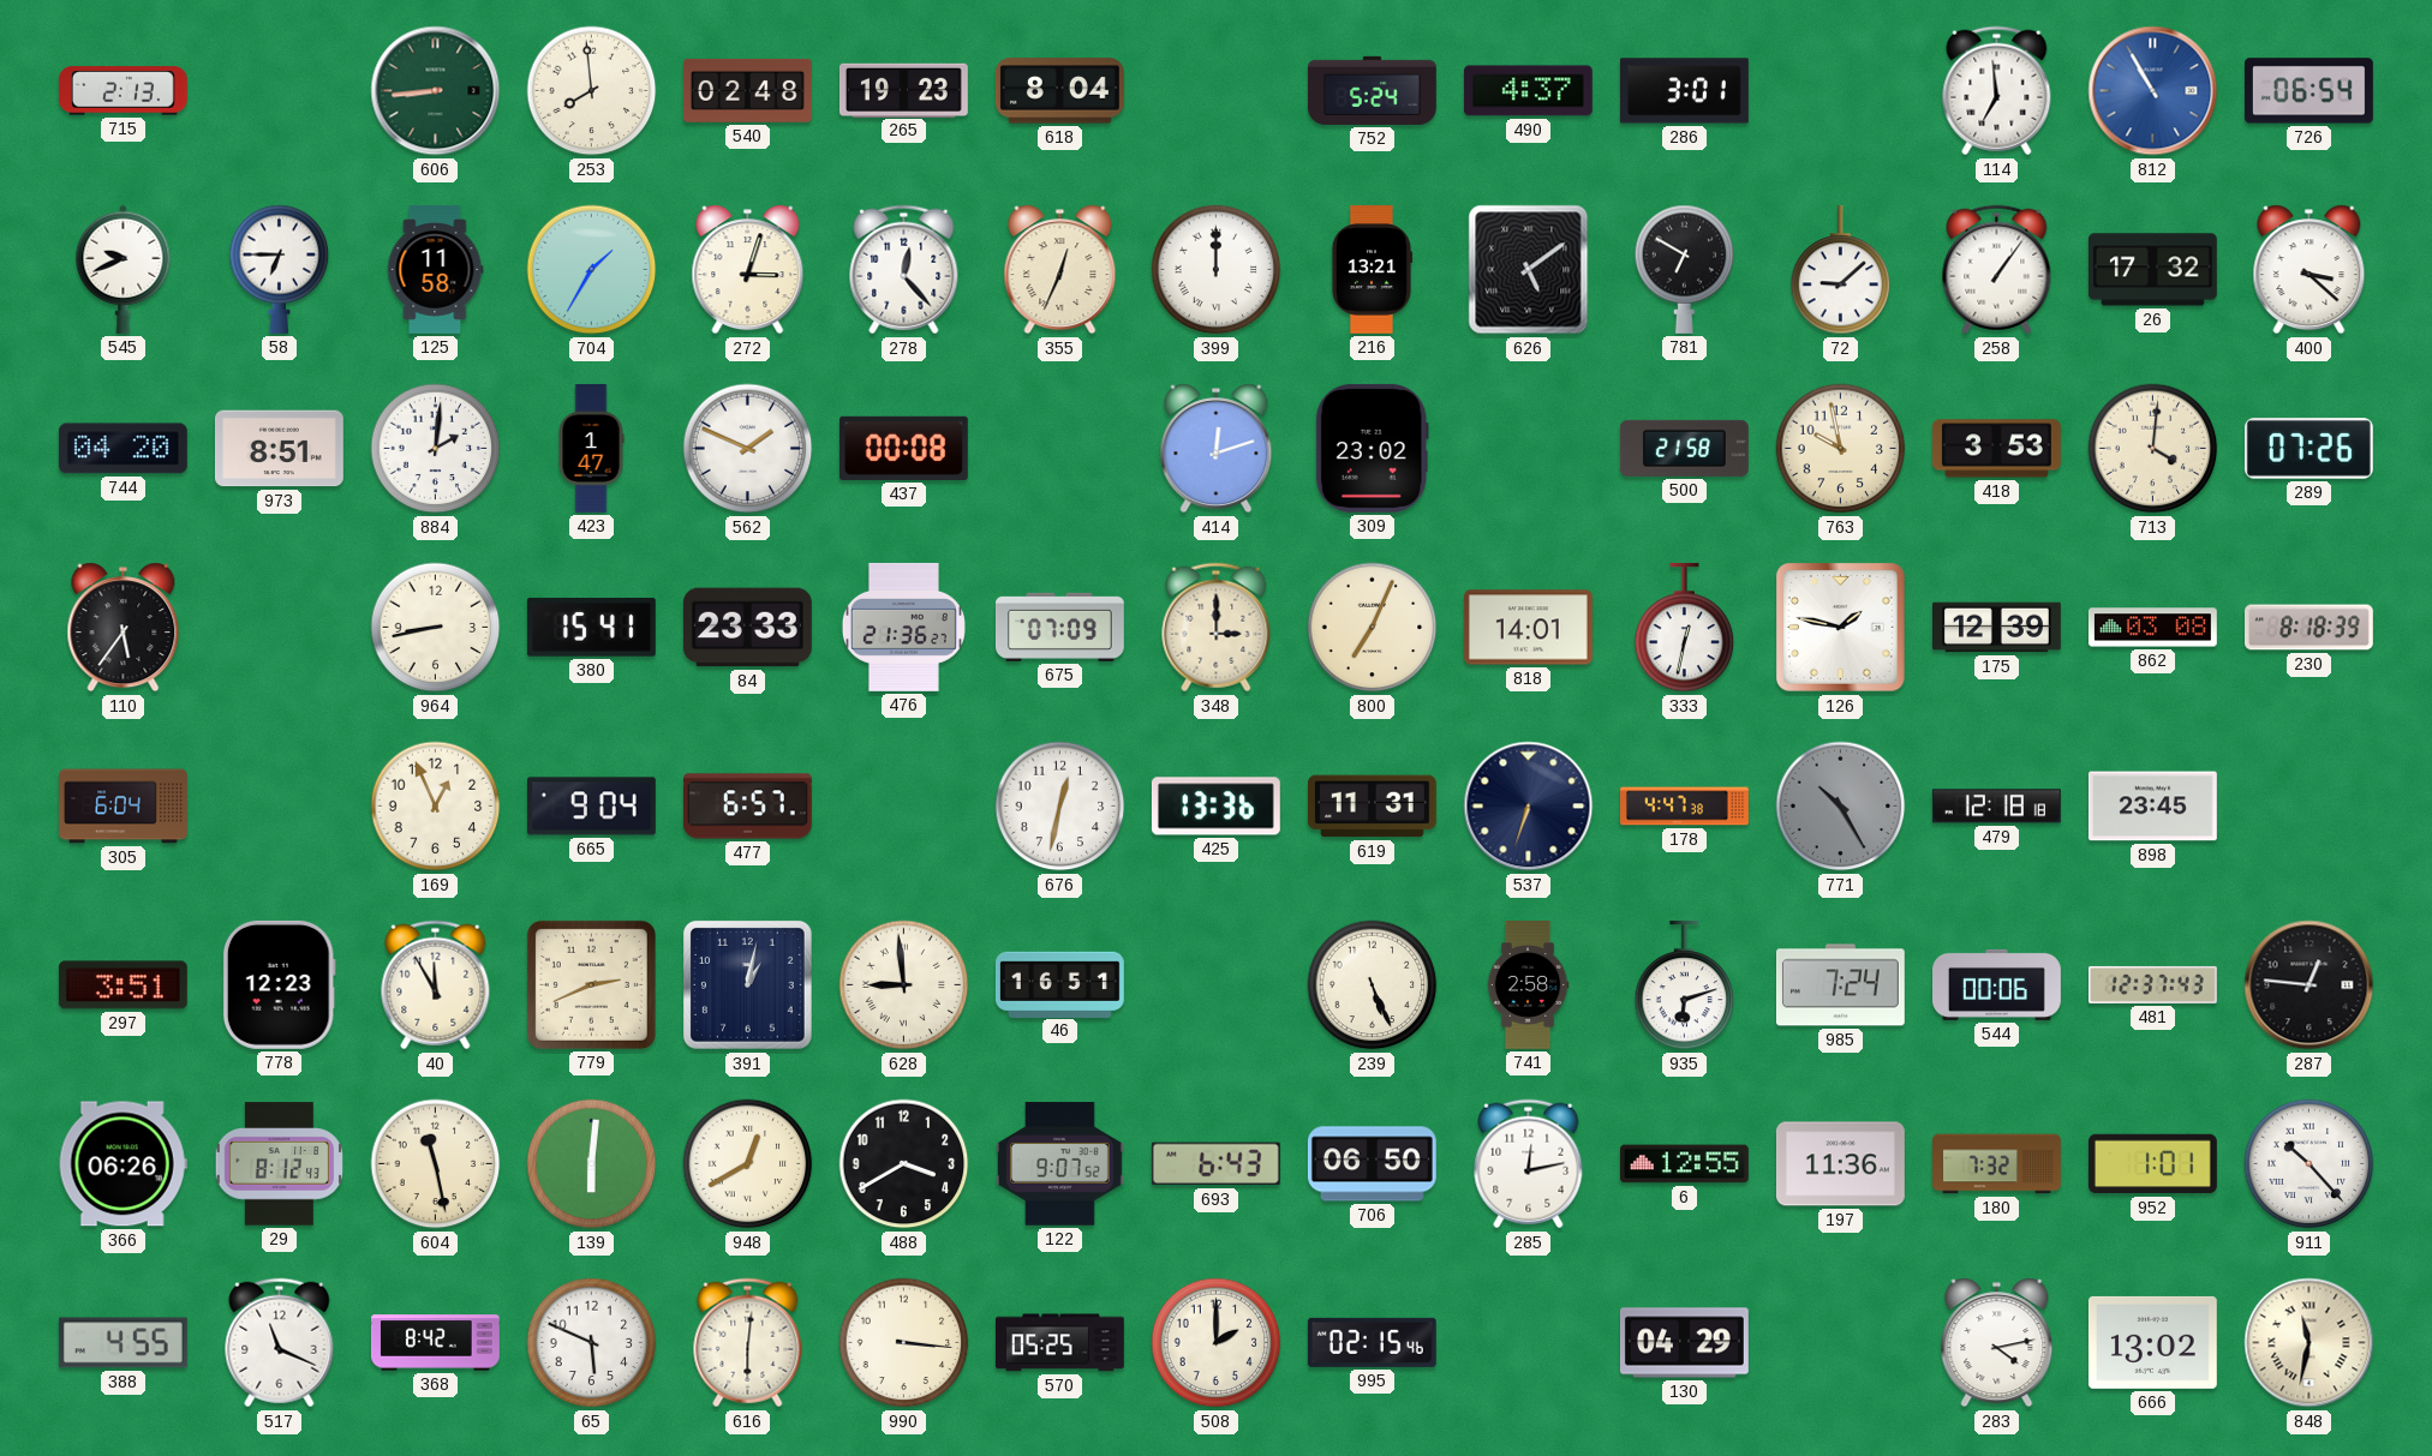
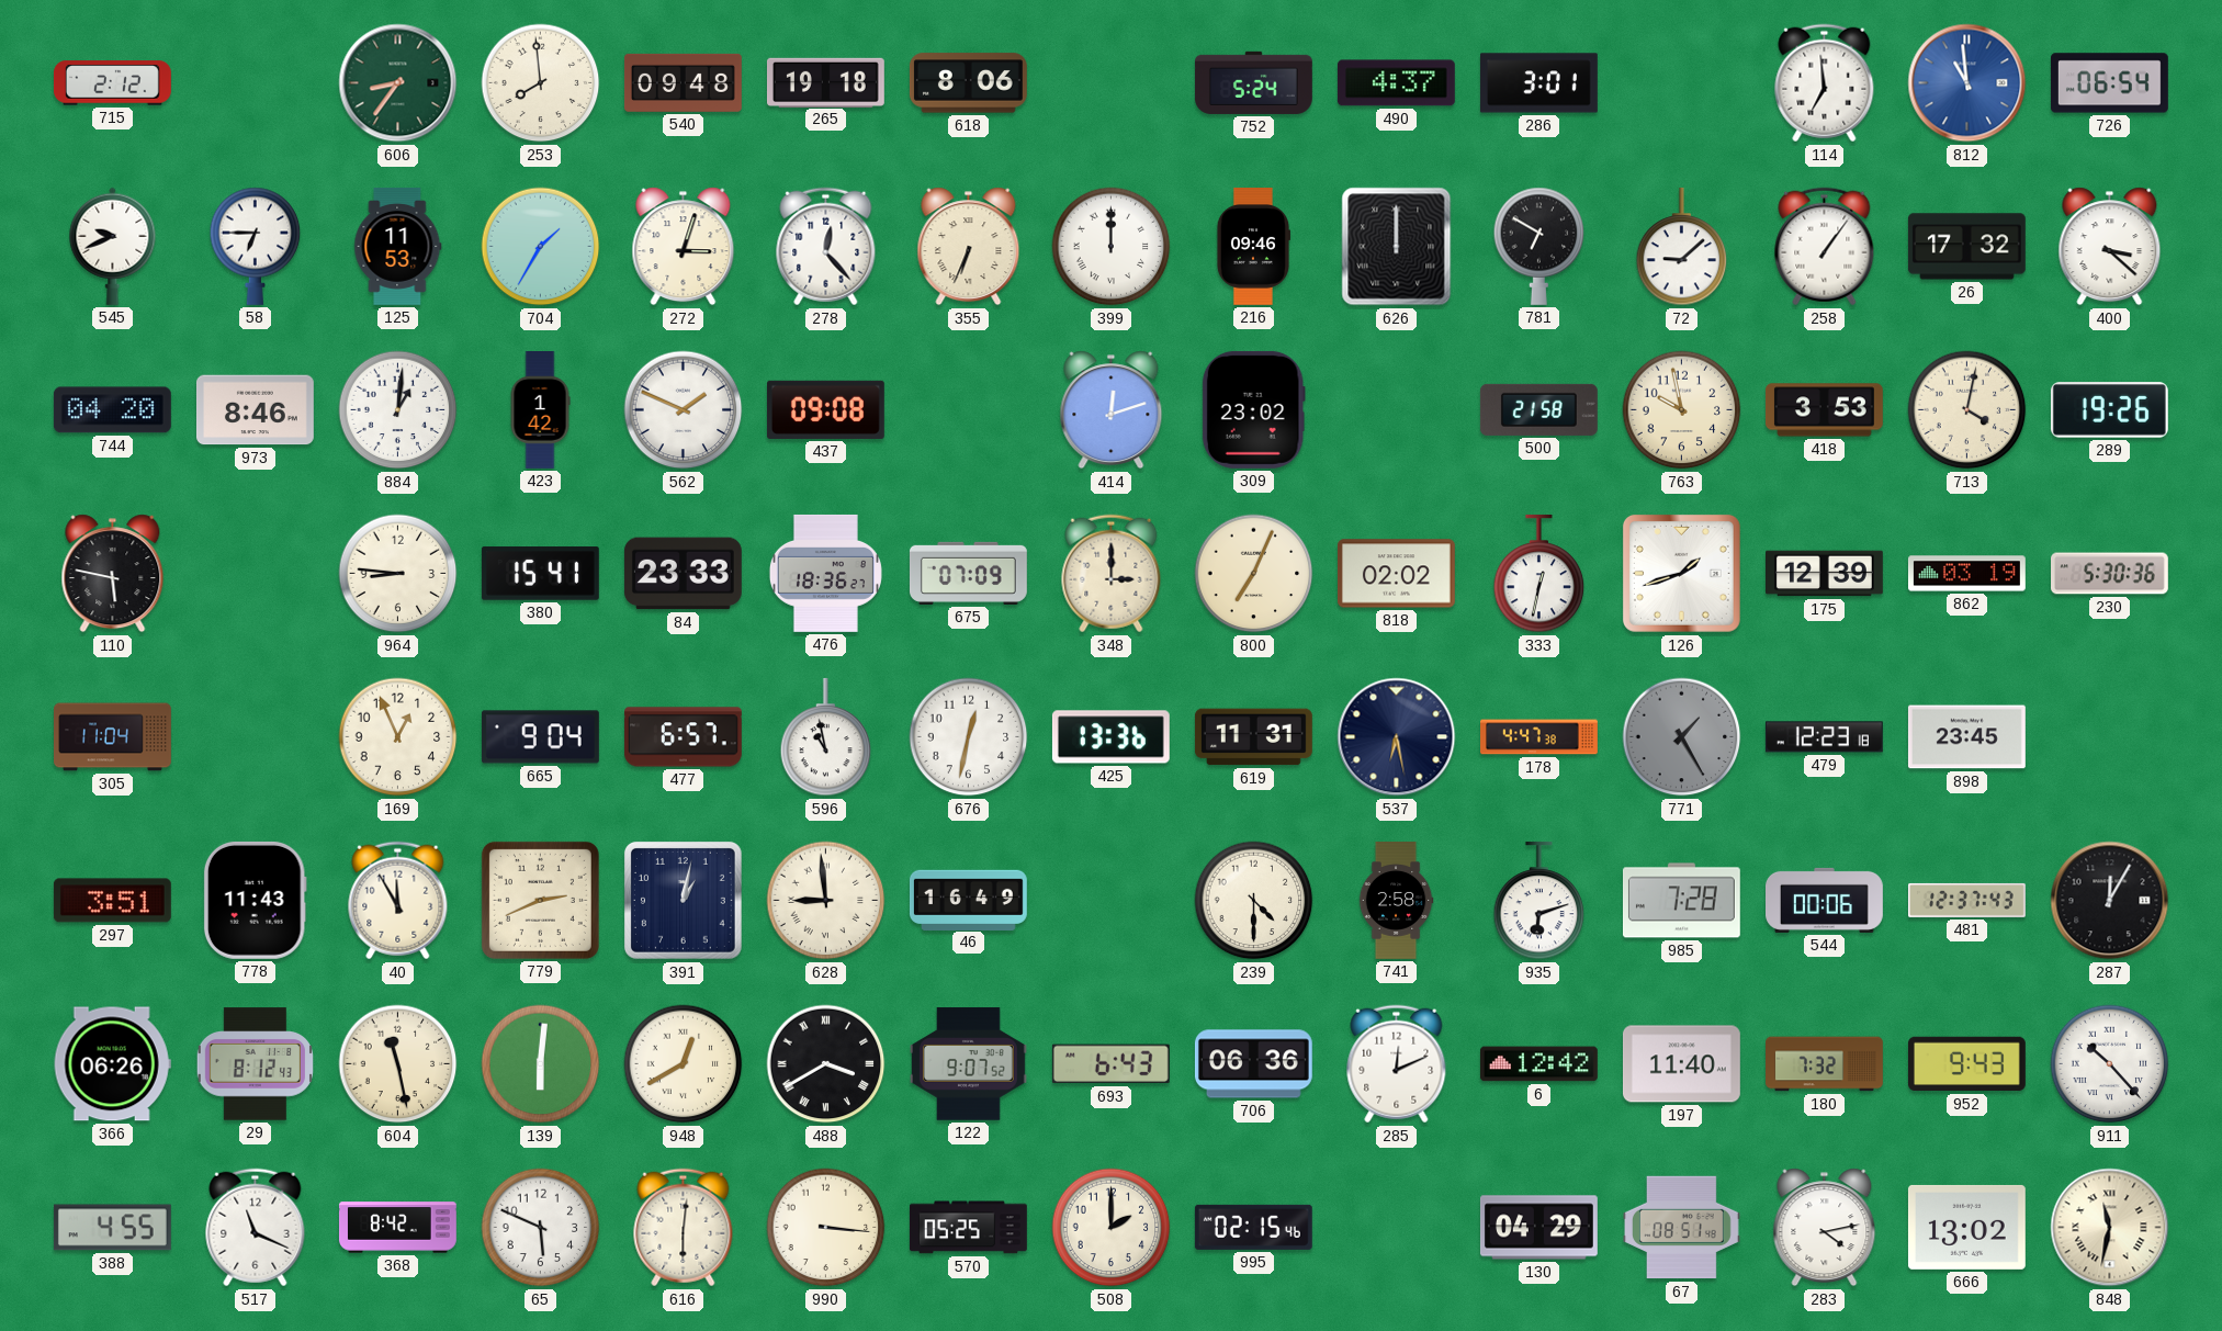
715: 2:13 -> 2:12
606: 8:44 -> 8:36
540: 02:48 -> 09:48
265: 19:23 -> 19:18
618: 8:04 -> 8:06
812: 10:55 -> 10:59
125: 11:58 -> 11:53
355: 12:34 -> 6:34
216: 13:21 -> 09:46
626: 5:09 -> 12:00
973: 8:51 -> 8:46
884: 2:01 -> 1:01
423: 1:47 -> 1:42
437: 00:08 -> 09:08
713: 4:01 -> 4:02
289: 07:26 -> 19:26
110: 5:36 -> 5:47
964: 8:43 -> 8:46
476: 21:36 -> 18:36
818: 14:01 -> 02:02
126: 1:47 -> 1:42
862: 03:08 -> 03:19
230: 8:18 -> 5:30
305: 6:04 -> 11:04
596: none -> 10:58
537: 6:33 -> 6:28
771: 10:25 -> 1:25
479: 12:18 -> 12:23
778: 12:23 -> 11:43
46: 16:51 -> 16:49
239: 5:26 -> 4:30
985: 7:24 -> 7:28
287: 12:46 -> 12:05
488 numerals: Arabic -> Roman
706: 06:50 -> 06:36
285: 12:13 -> 12:11
6: 12:55 -> 12:42
197: 11:36 -> 11:40
952: 1:01 -> 9:43
67: none -> 08:51
